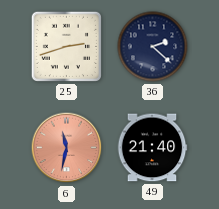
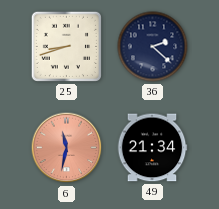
25: 2:42 -> 8:42
49: 21:40 -> 21:34
